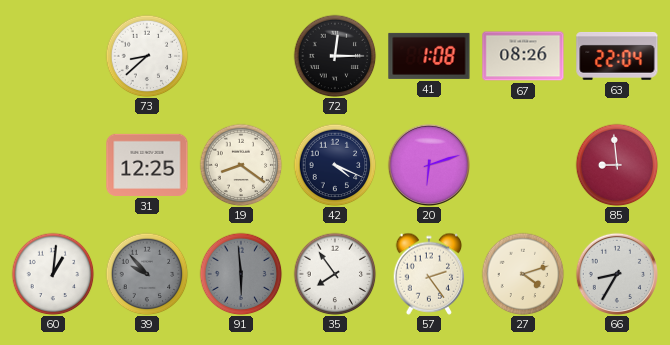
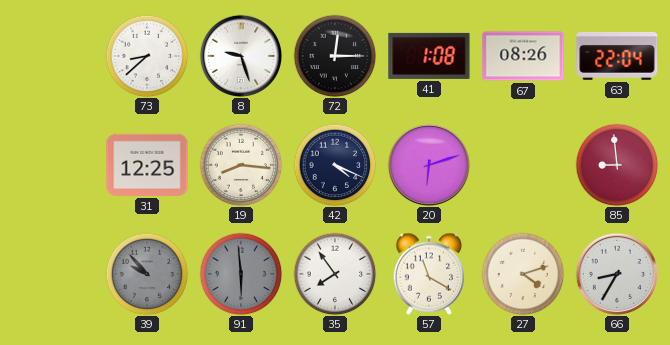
8: none -> 9:27
19: 8:21 -> 8:16
60: 1:01 -> none
57: 2:24 -> 11:20
